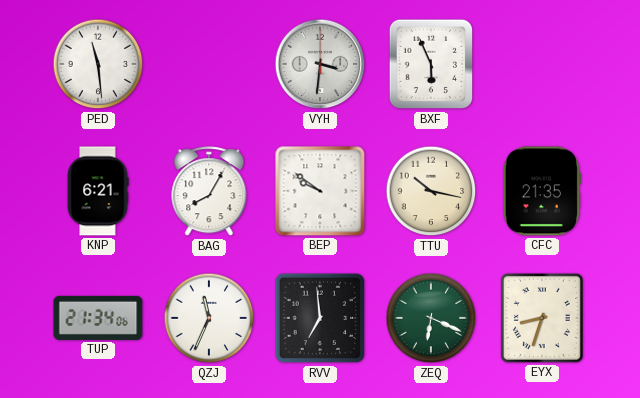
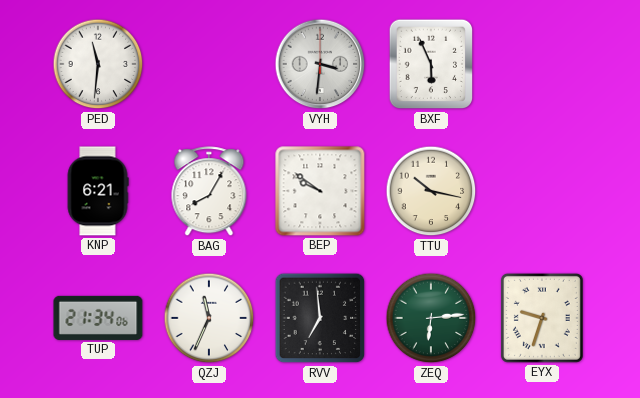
PED: 11:29 -> 11:31
CFC: 21:35 -> none
ZEQ: 6:19 -> 6:14
EYX: 8:33 -> 9:33
